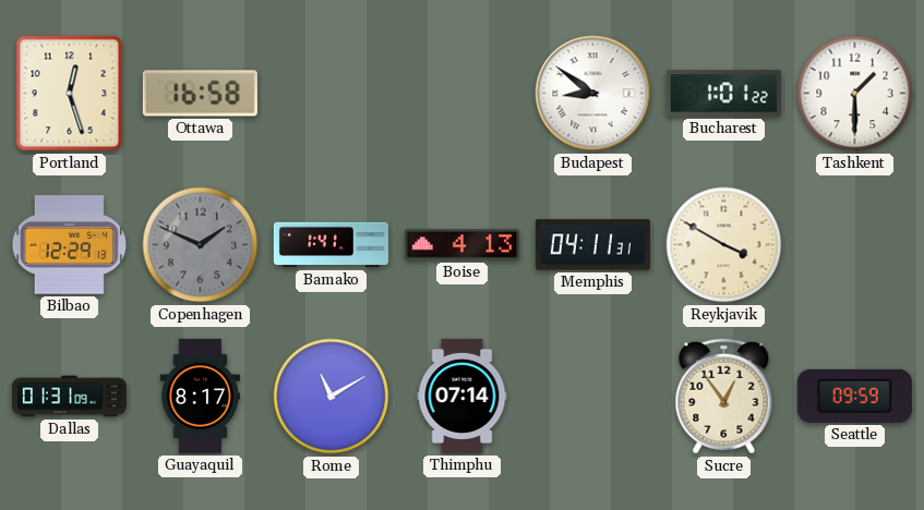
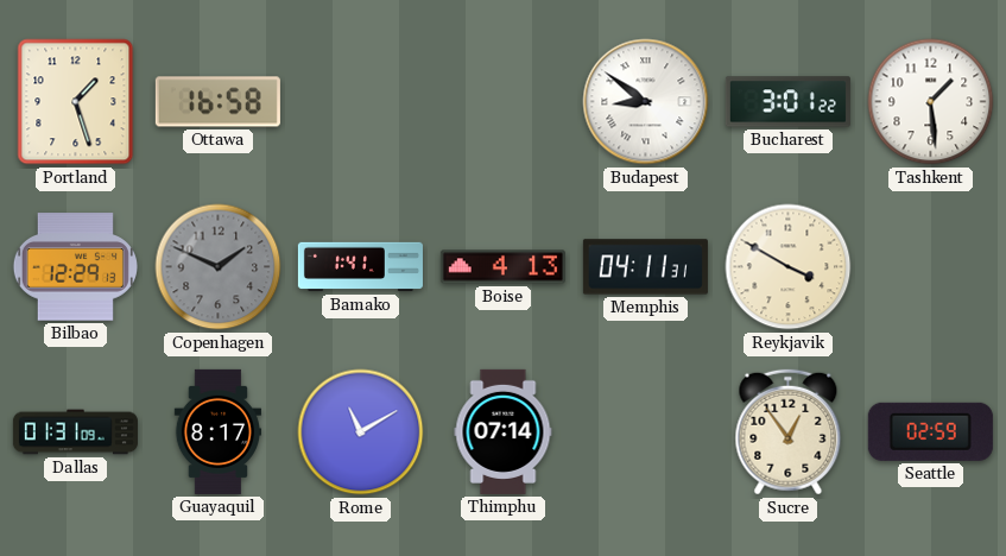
Portland: 12:27 -> 1:27
Bucharest: 1:01 -> 3:01
Tashkent: 1:30 -> 1:29
Seattle: 09:59 -> 02:59
